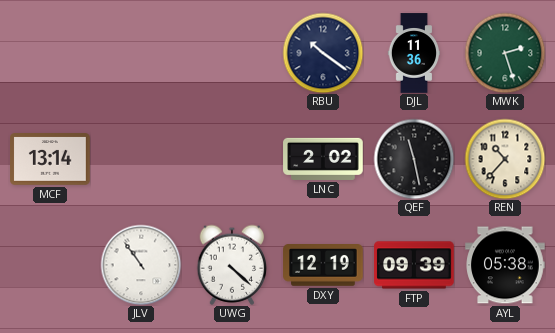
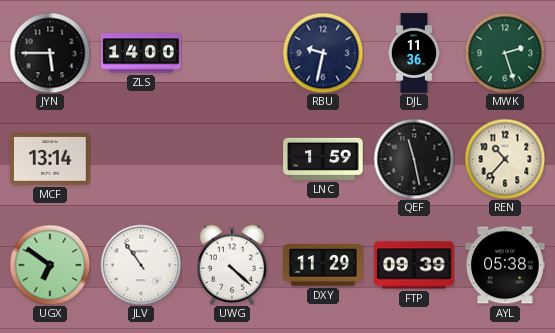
JYN: none -> 5:45
ZLS: none -> 14:00
RBU: 10:21 -> 9:32
LNC: 2:02 -> 1:59
UGX: none -> 6:51
DXY: 12:19 -> 11:29
